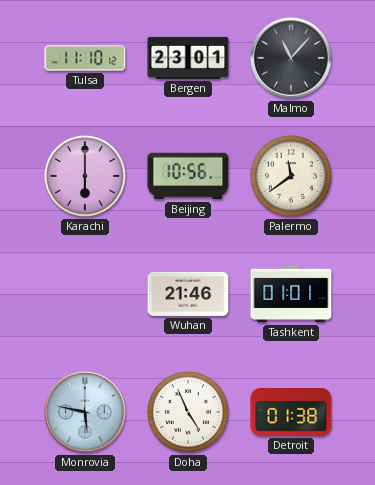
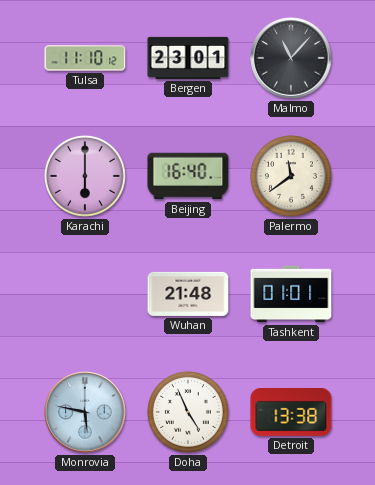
Beijing: 10:56 -> 16:40
Wuhan: 21:46 -> 21:48
Detroit: 01:38 -> 13:38
